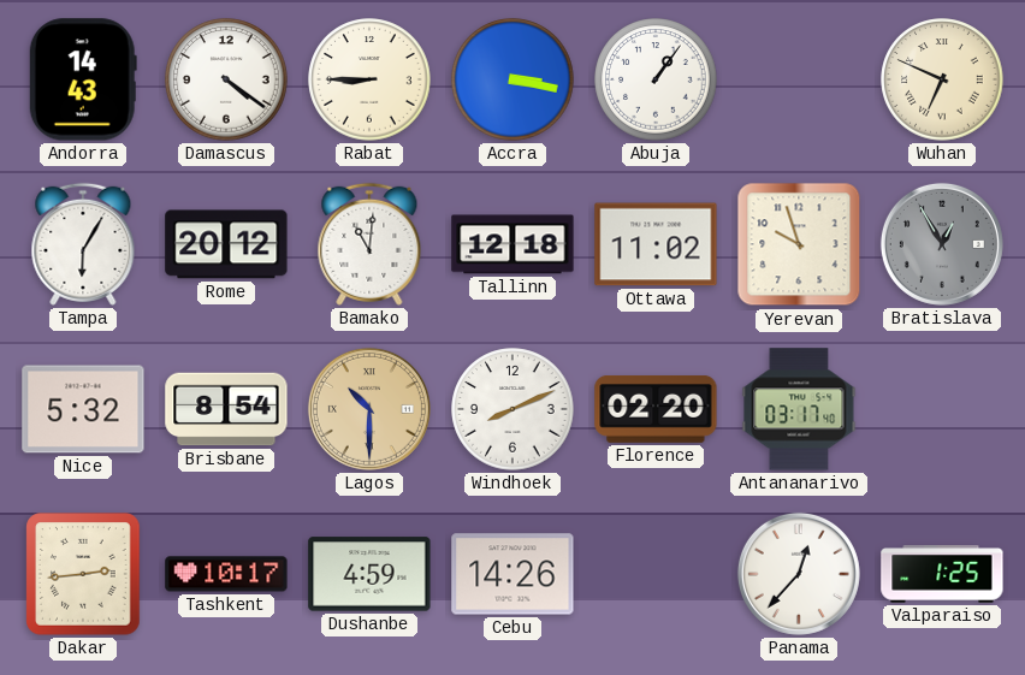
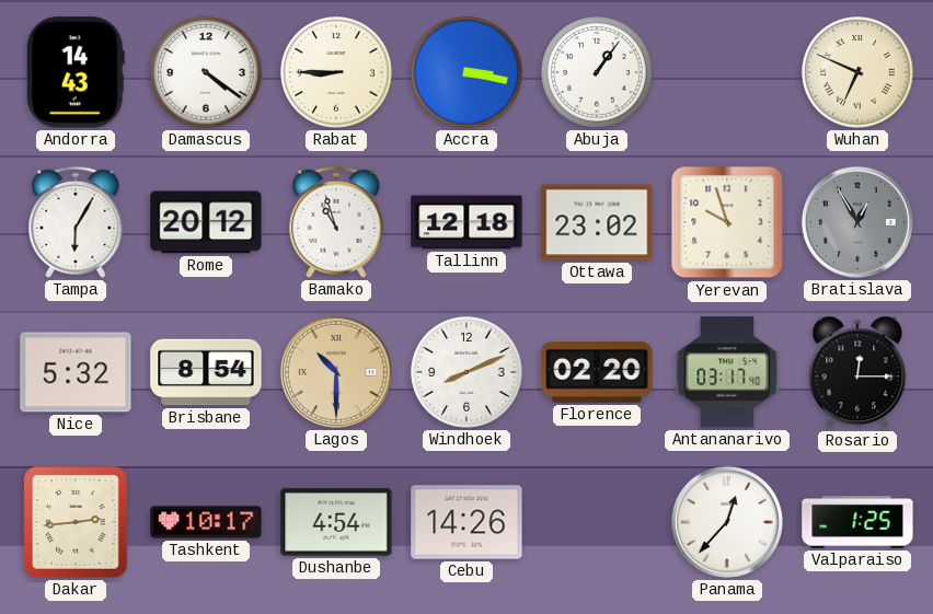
Bamako: 11:01 -> 10:57
Ottawa: 11:02 -> 23:02
Rosario: none -> 12:15
Dushanbe: 4:59 -> 4:54
